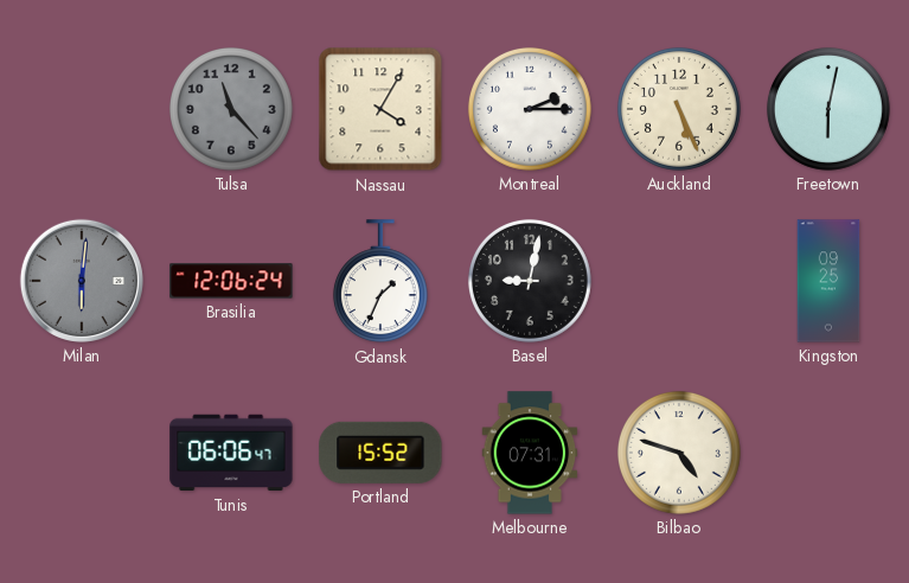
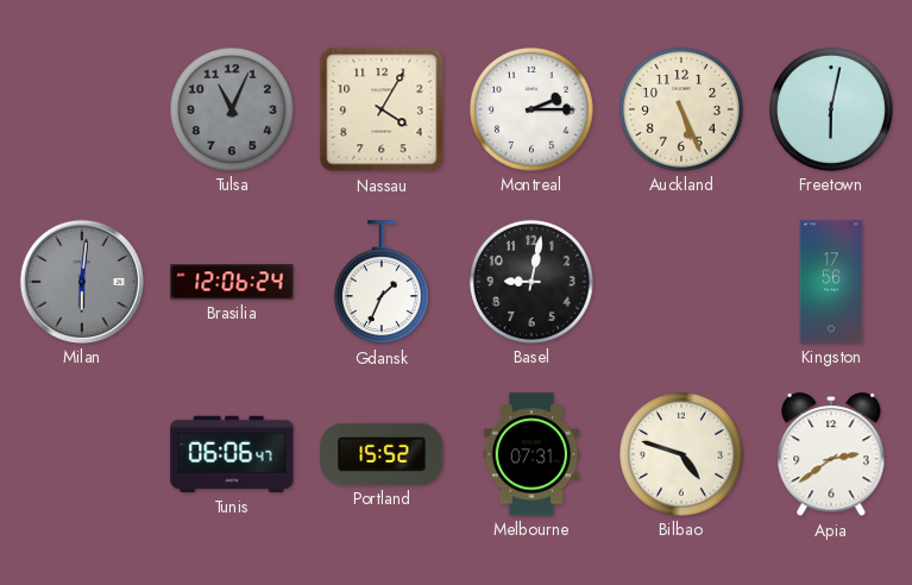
Tulsa: 11:23 -> 11:04
Kingston: 09:25 -> 17:56
Apia: none -> 2:39
